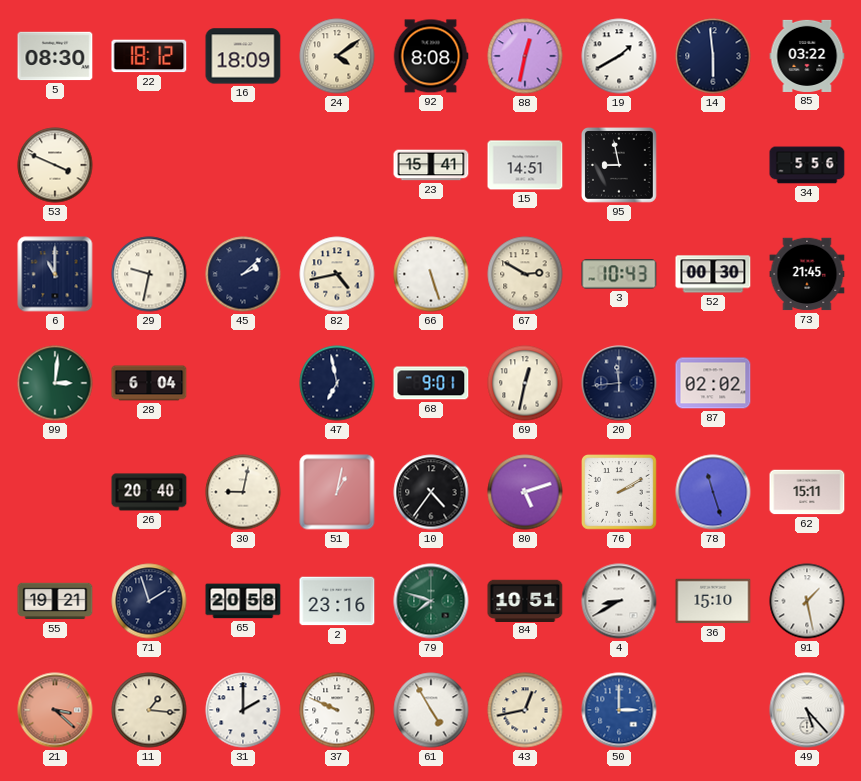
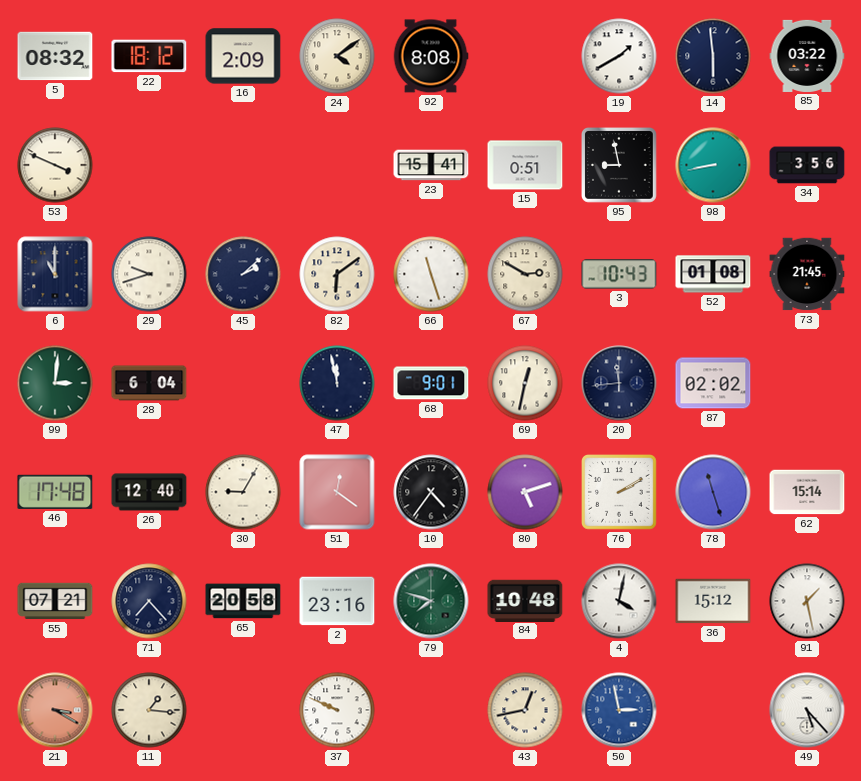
5: 08:30 -> 08:32
16: 18:09 -> 2:09
88: 12:32 -> none
15: 14:51 -> 0:51
98: none -> 8:43
34: 5:56 -> 3:56
29: 9:32 -> 9:42
82: 4:43 -> 6:09
66: 5:27 -> 11:27
52: 00:30 -> 01:08
47: 6:58 -> 11:58
46: none -> 17:48
26: 20:40 -> 12:40
30: 9:02 -> 9:05
51: 1:02 -> 12:21
62: 15:11 -> 15:14
55: 19:21 -> 07:21
71: 1:57 -> 7:23
84: 10:51 -> 10:48
4: 8:40 -> 4:02
36: 15:10 -> 15:12
21: 3:22 -> 3:20
31: 2:00 -> none
61: 4:55 -> none
50: 3:00 -> 2:58
